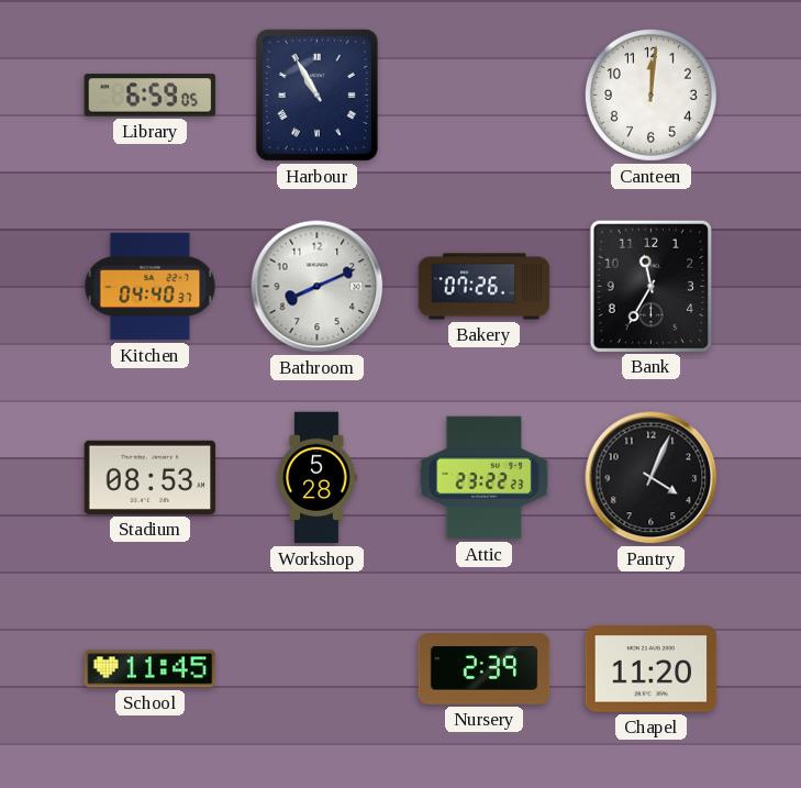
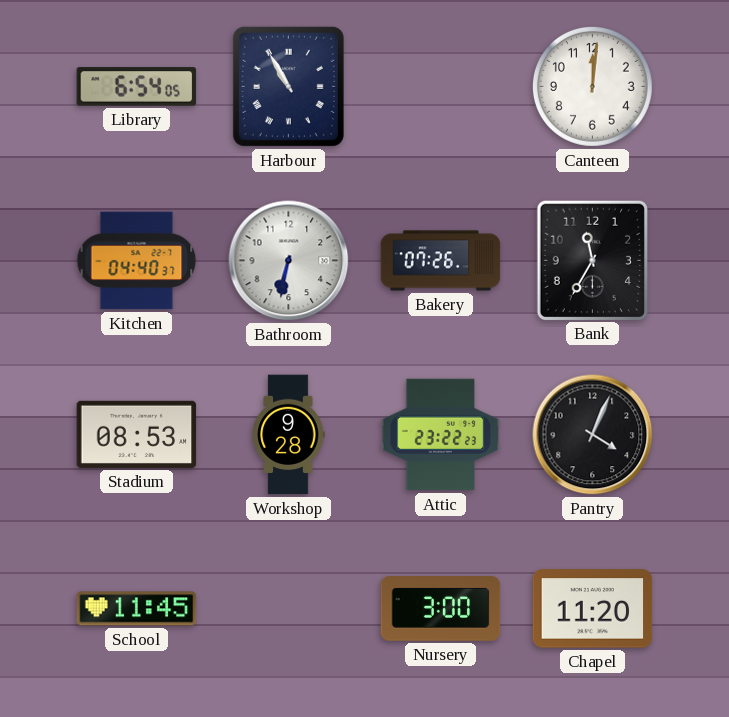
Library: 6:59 -> 6:54
Bathroom: 8:11 -> 6:32
Workshop: 5:28 -> 9:28
Nursery: 2:39 -> 3:00
